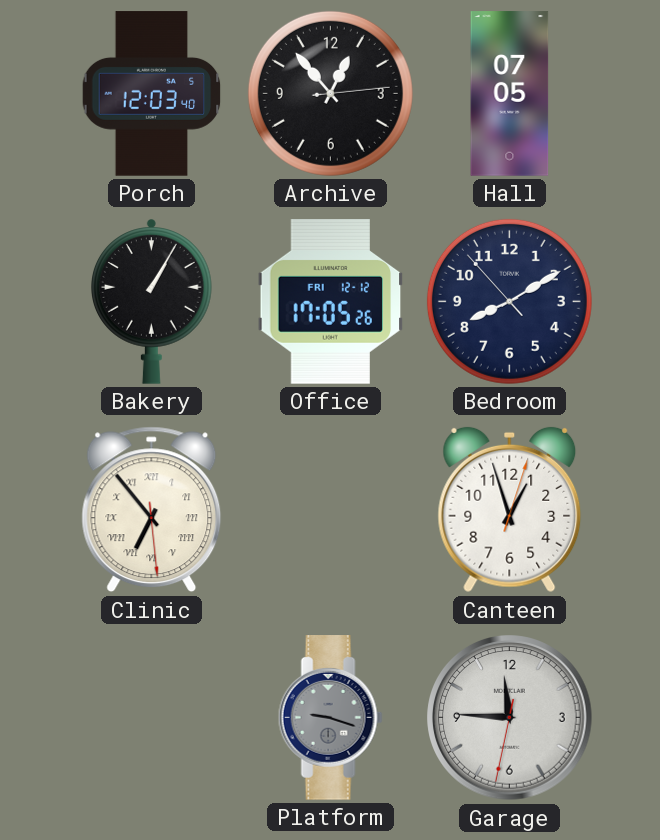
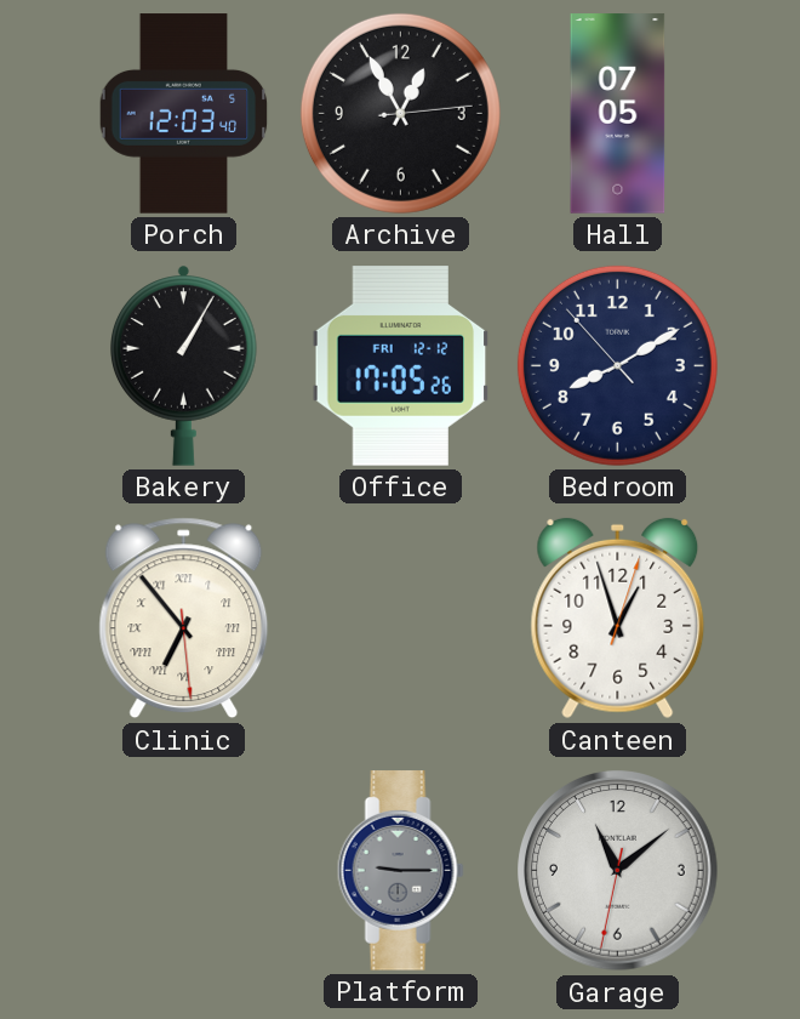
Archive: 12:53 -> 12:55
Platform: 9:18 -> 9:15
Garage: 11:45 -> 11:08
